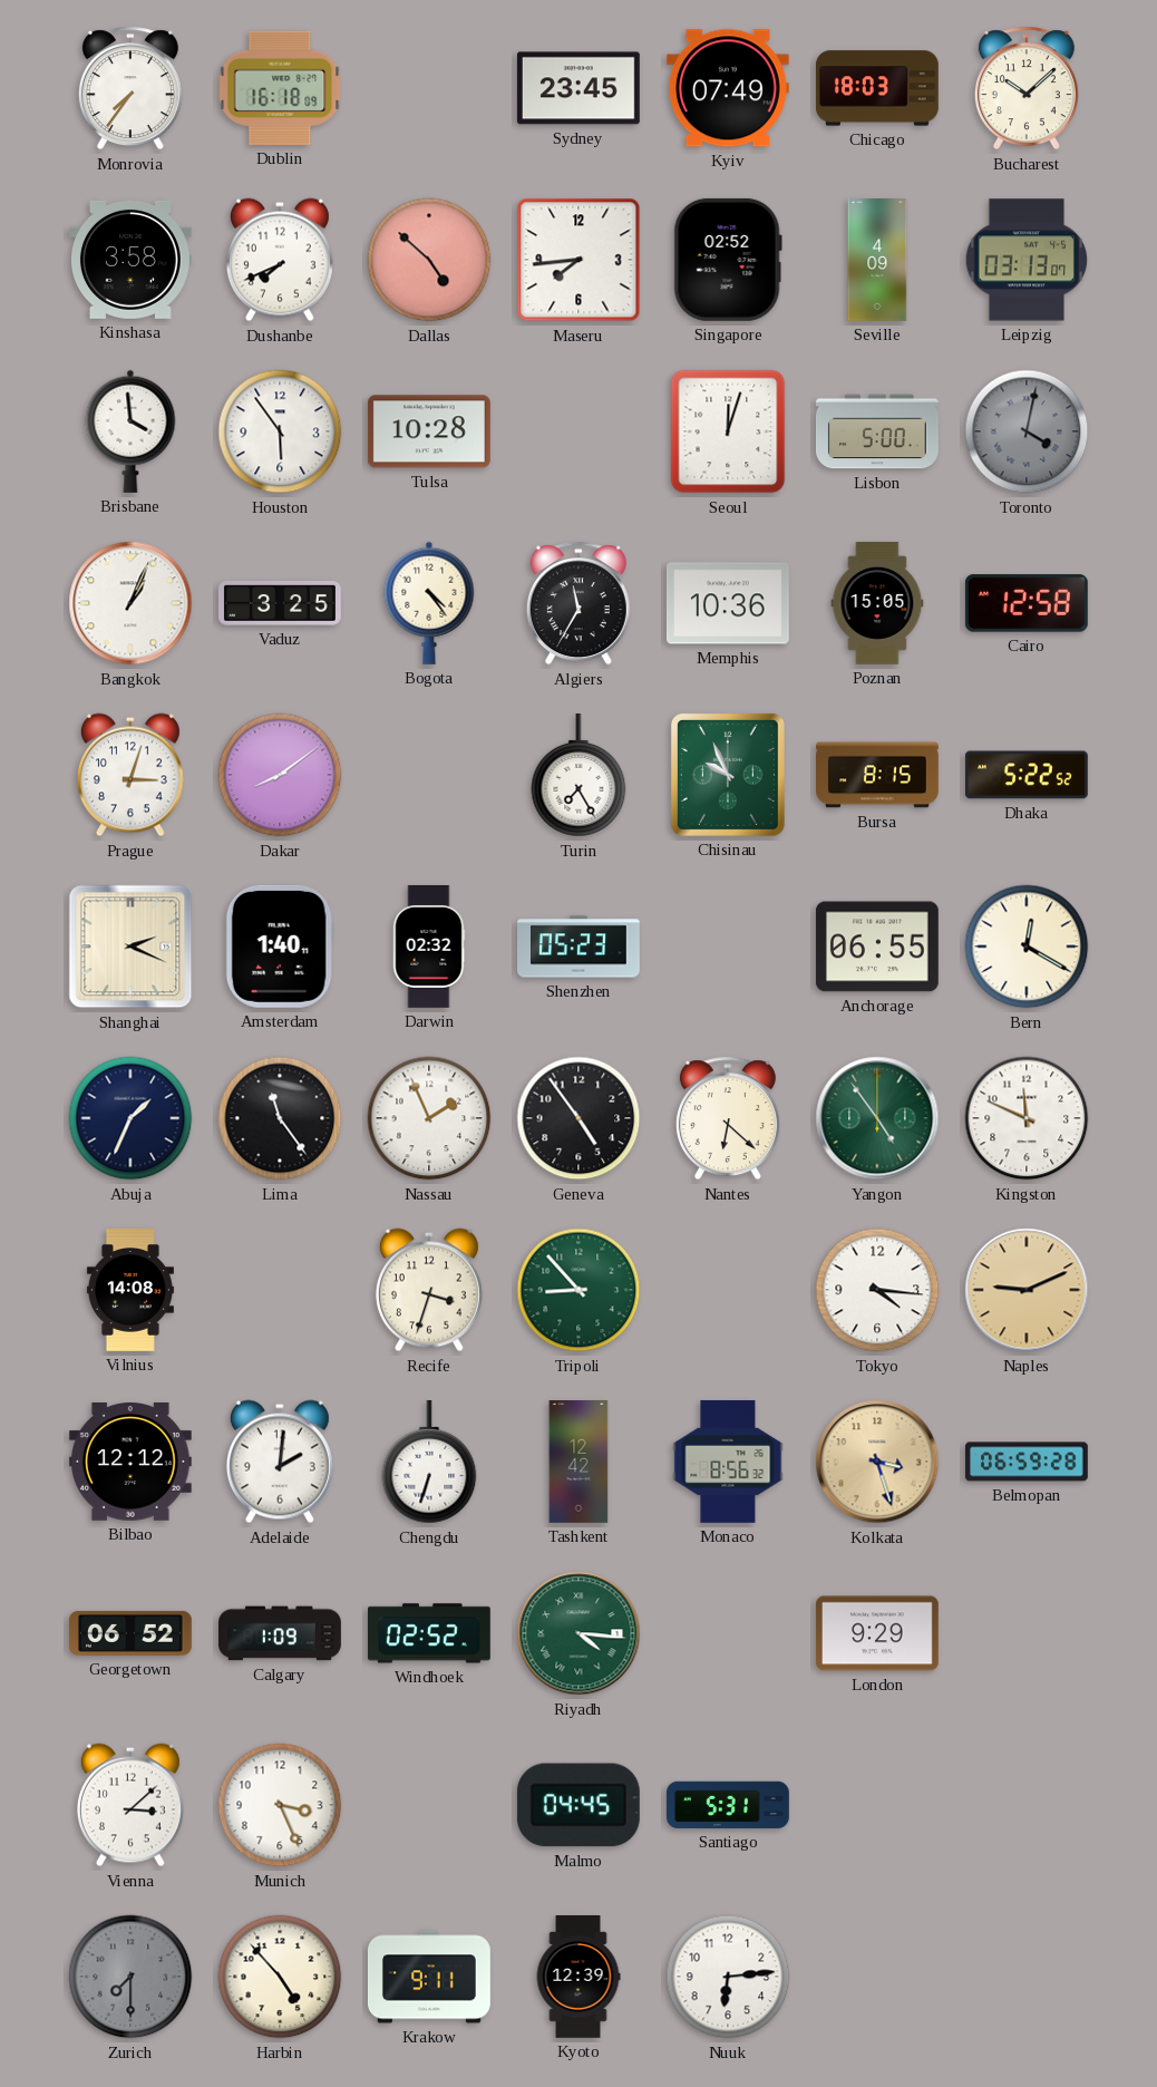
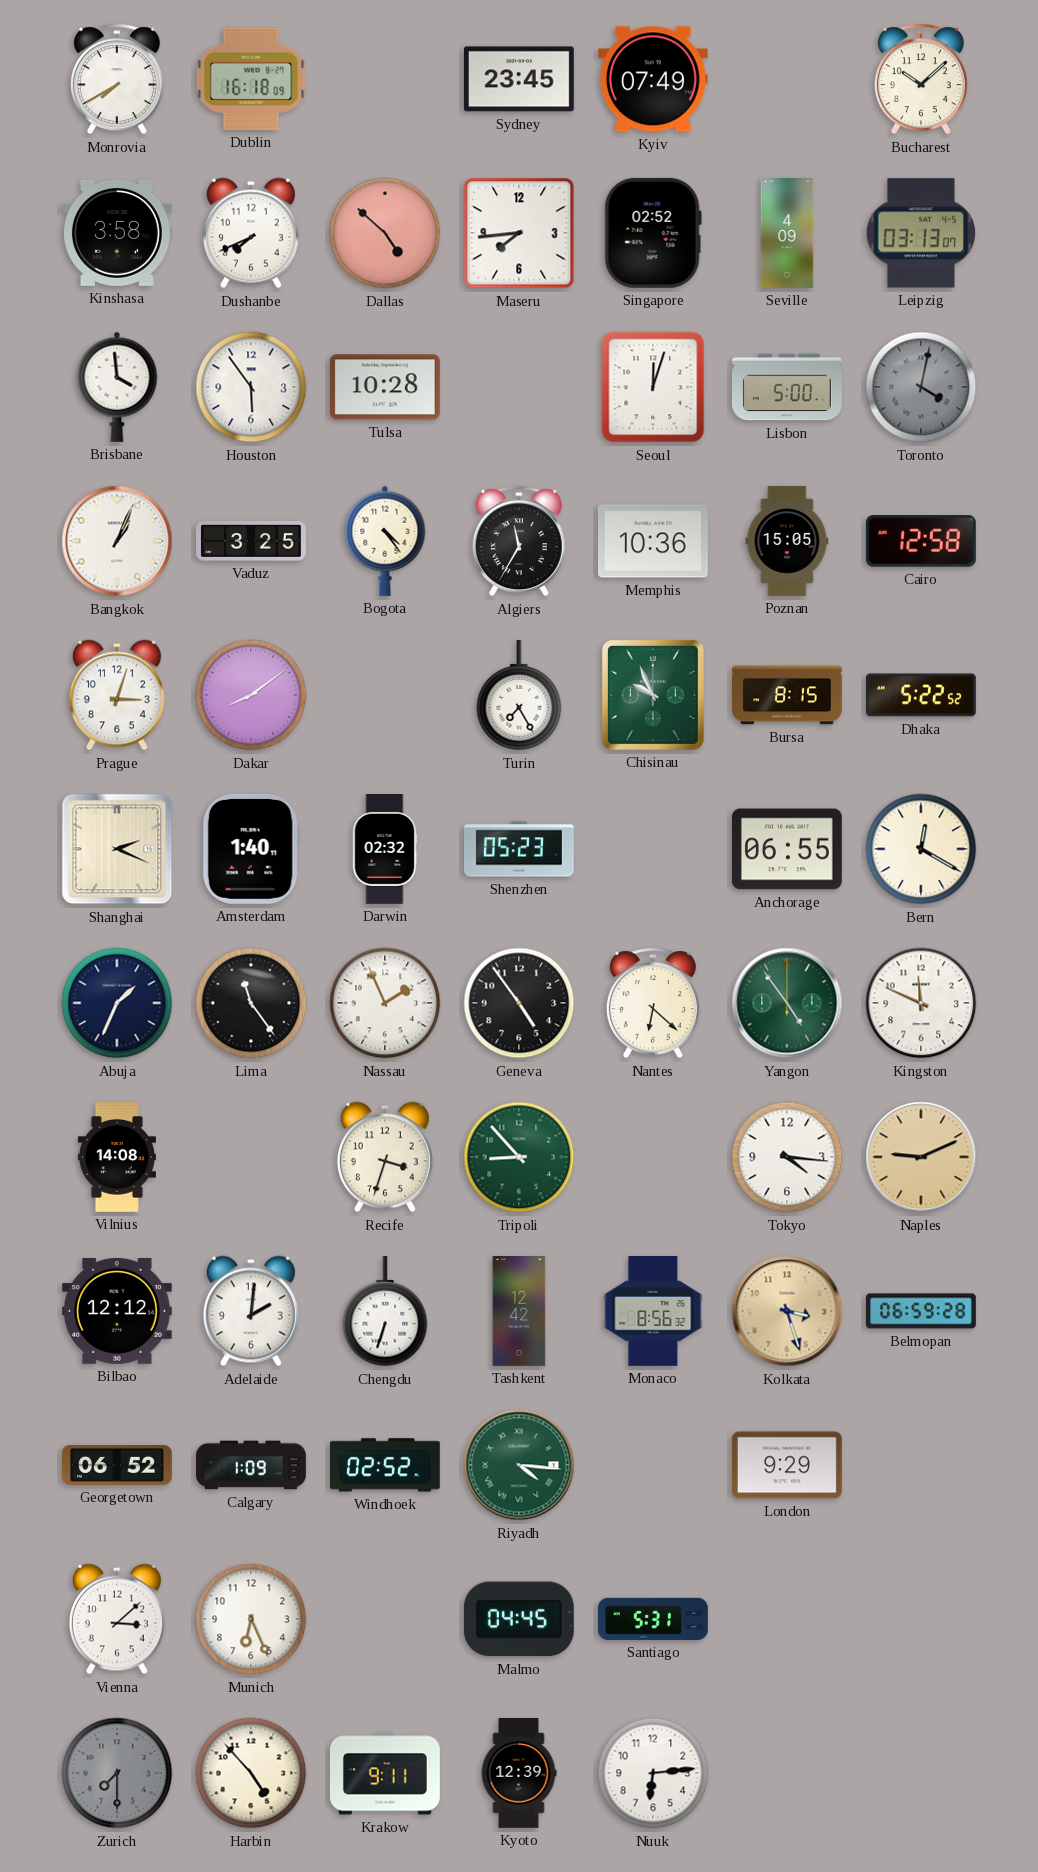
Monrovia: 7:36 -> 7:40
Chicago: 18:03 -> none
Munich: 3:26 -> 6:26
